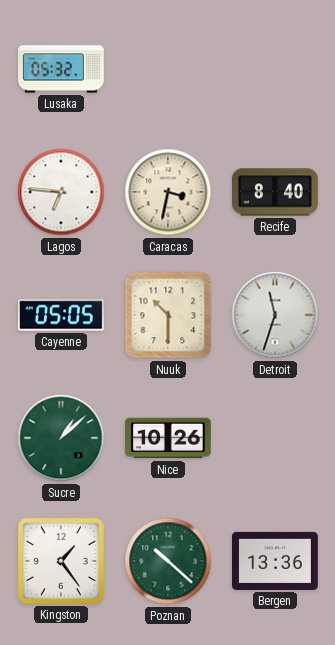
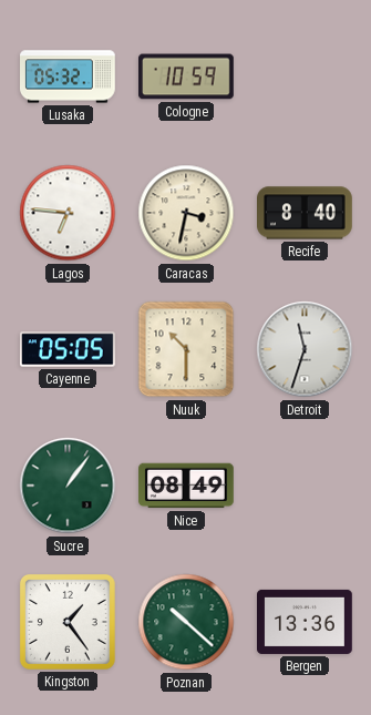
Cologne: none -> 10:59
Sucre: 1:08 -> 1:06
Nice: 10:26 -> 08:49
